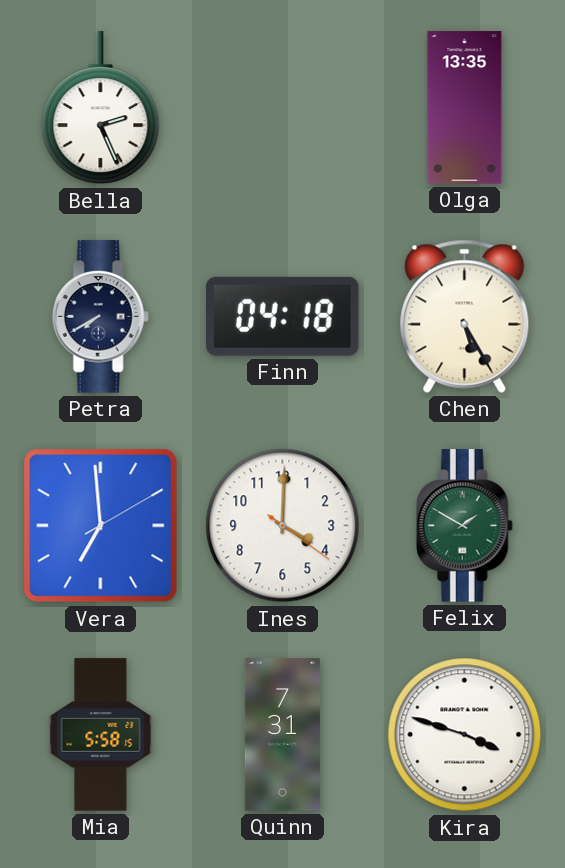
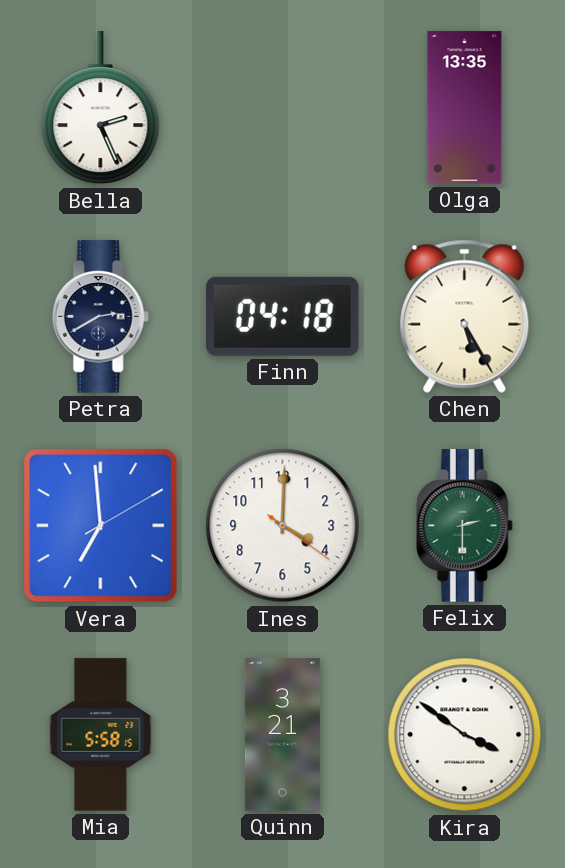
Petra: 7:40 -> 2:40
Felix: 1:50 -> 2:30
Quinn: 7:31 -> 3:21
Kira: 3:48 -> 3:51
